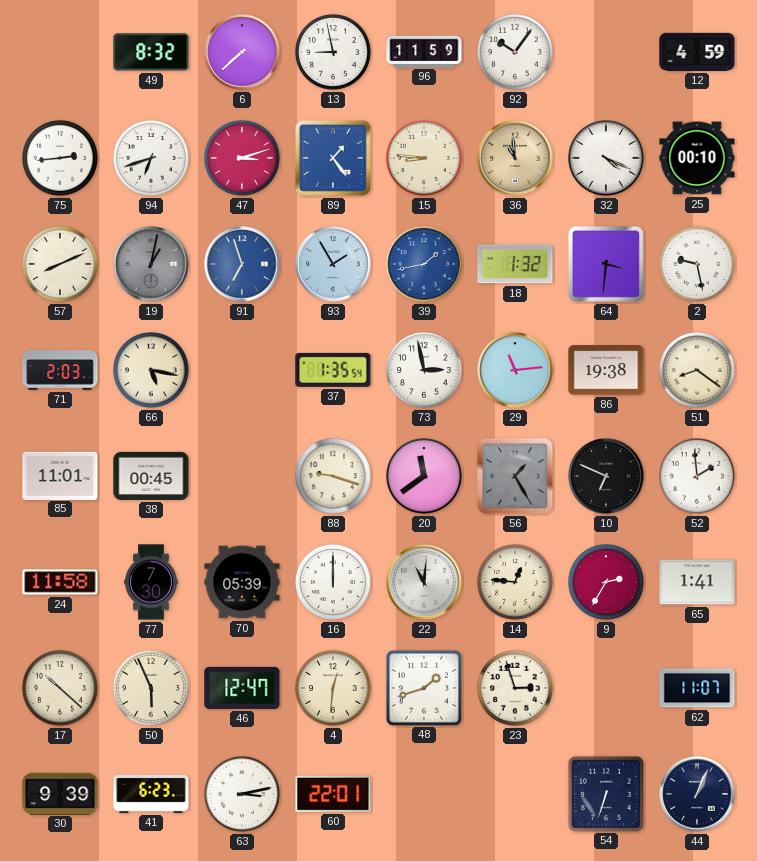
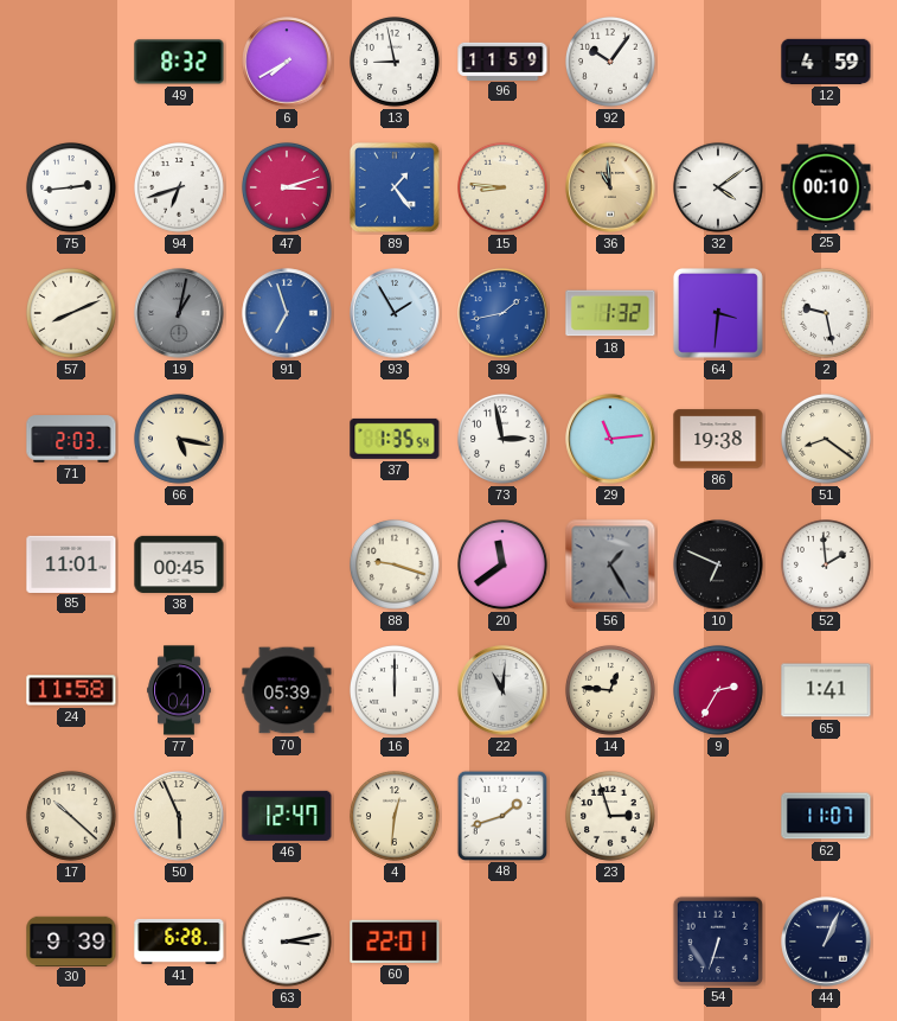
6: 7:38 -> 7:40
32: 4:19 -> 4:09
77: 7:30 -> 1:04
41: 6:23 -> 6:28
